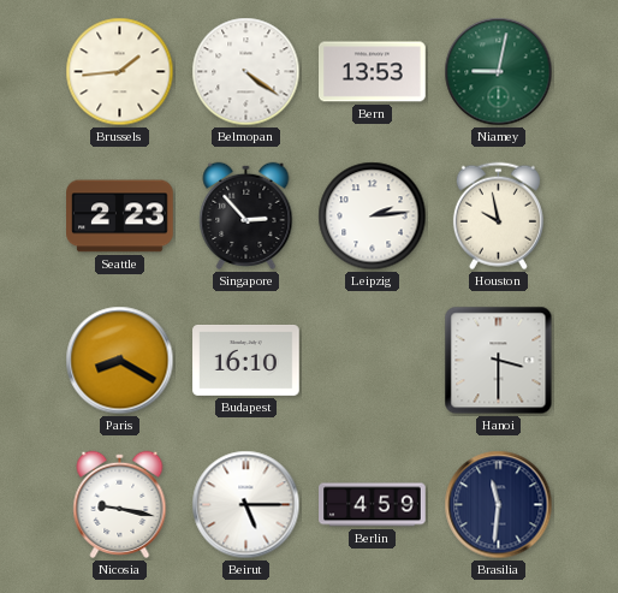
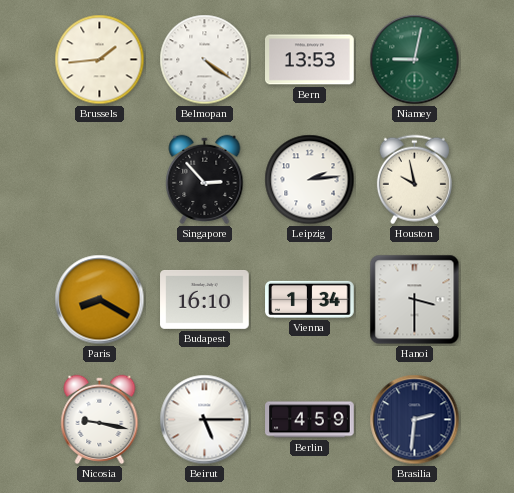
Seattle: 2:23 -> none
Vienna: none -> 1:34
Brasilia: 11:31 -> 2:31
